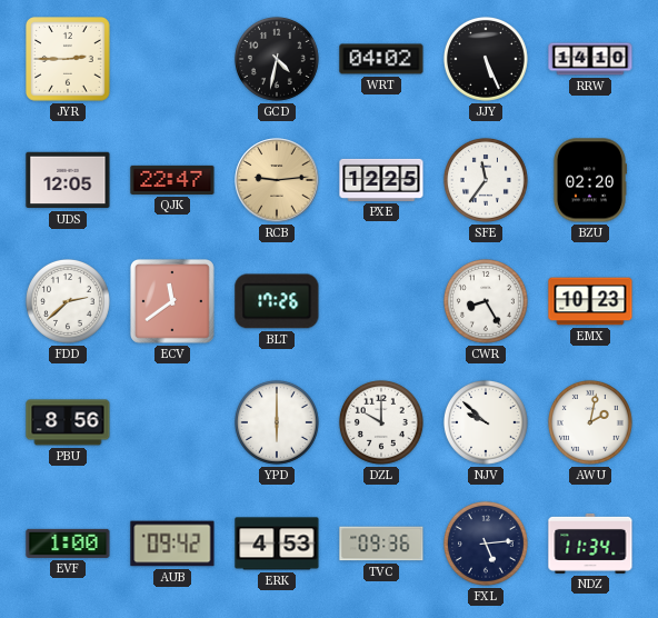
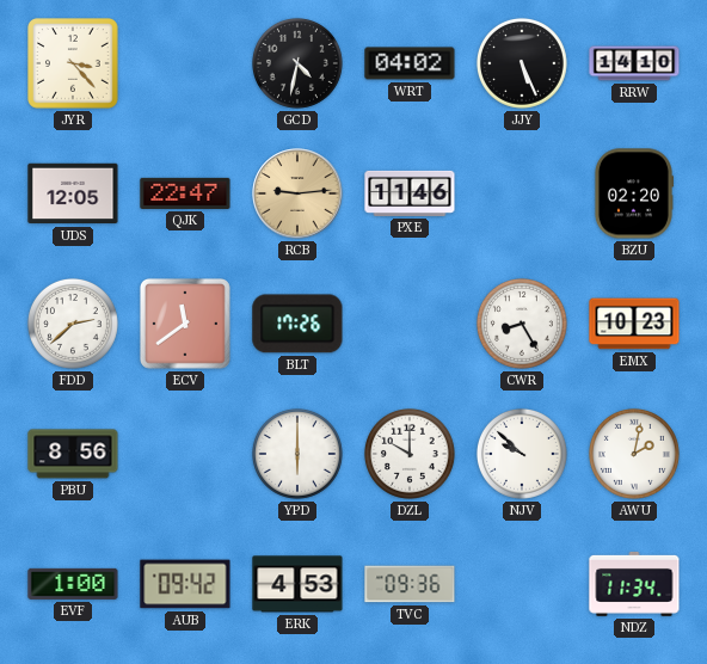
JYR: 2:45 -> 3:23
PXE: 12:25 -> 11:46
SFE: 11:36 -> none
FXL: 5:14 -> none
